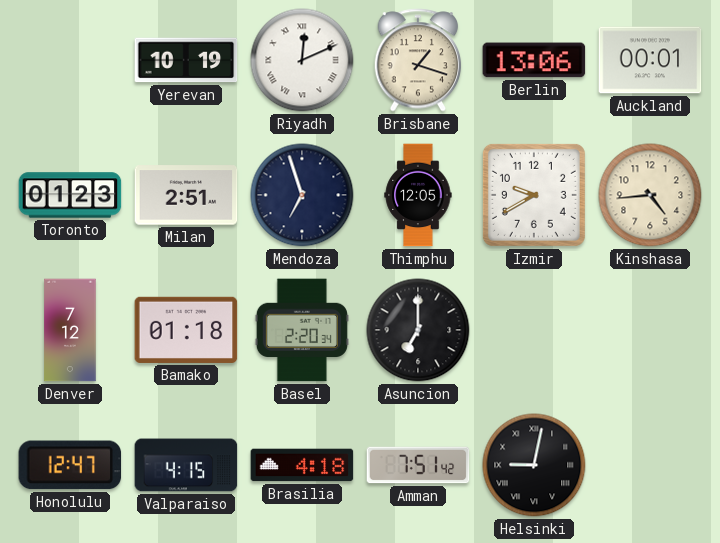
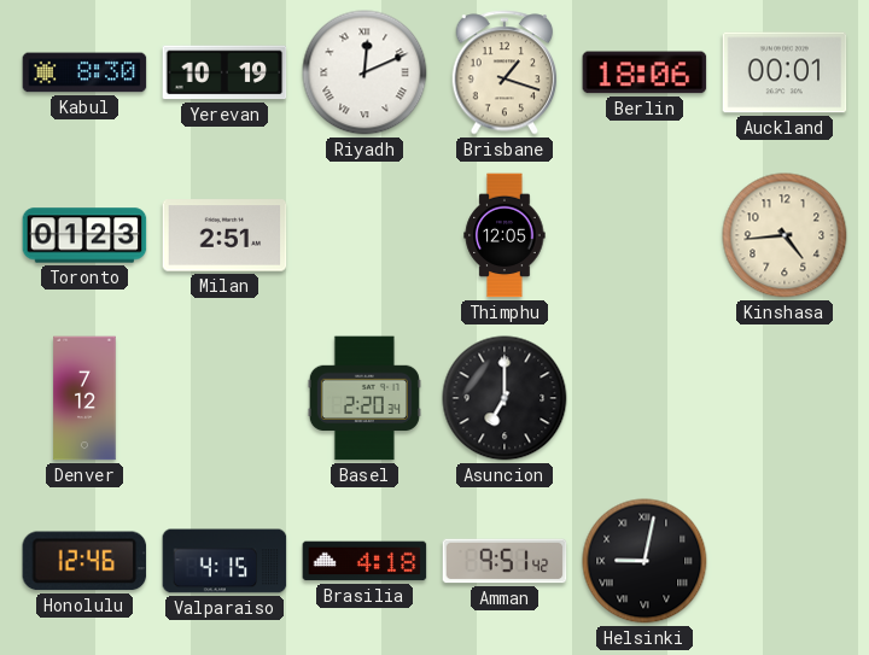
Kabul: none -> 8:30
Berlin: 13:06 -> 18:06
Mendoza: 6:57 -> none
Izmir: 9:40 -> none
Bamako: 01:18 -> none
Honolulu: 12:47 -> 12:46
Amman: 7:51 -> 9:51
